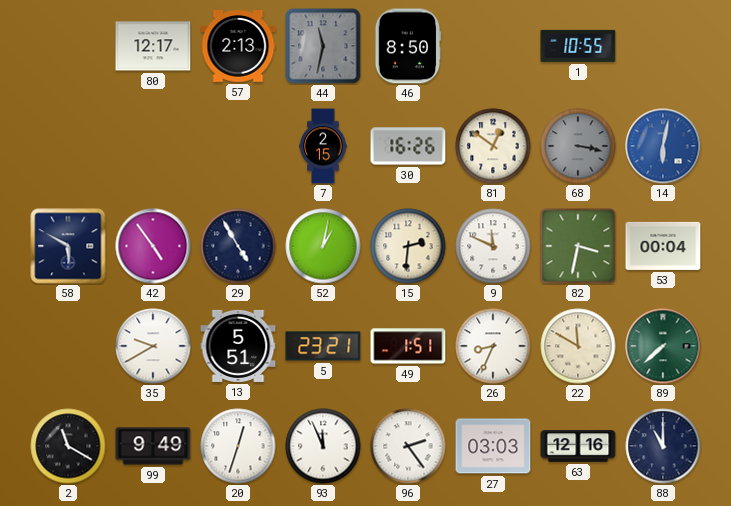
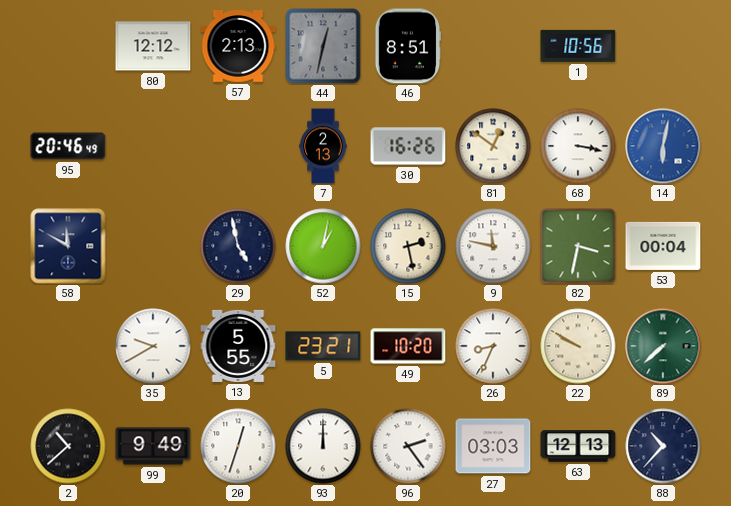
80: 12:17 -> 12:12
44: 11:32 -> 12:32
46: 8:50 -> 8:51
1: 10:55 -> 10:56
95: none -> 20:46
7: 2:15 -> 2:13
68 dial: grey -> white
58: 5:50 -> 11:50
42: 4:54 -> none
29: 4:55 -> 4:58
15: 2:31 -> 2:28
9: 11:49 -> 11:47
13: 5:51 -> 5:55
49: 1:51 -> 10:20
22: 11:50 -> 9:50
2: 11:20 -> 10:38
93: 11:56 -> 12:00
63: 12:16 -> 12:13
88: 11:00 -> 10:37
